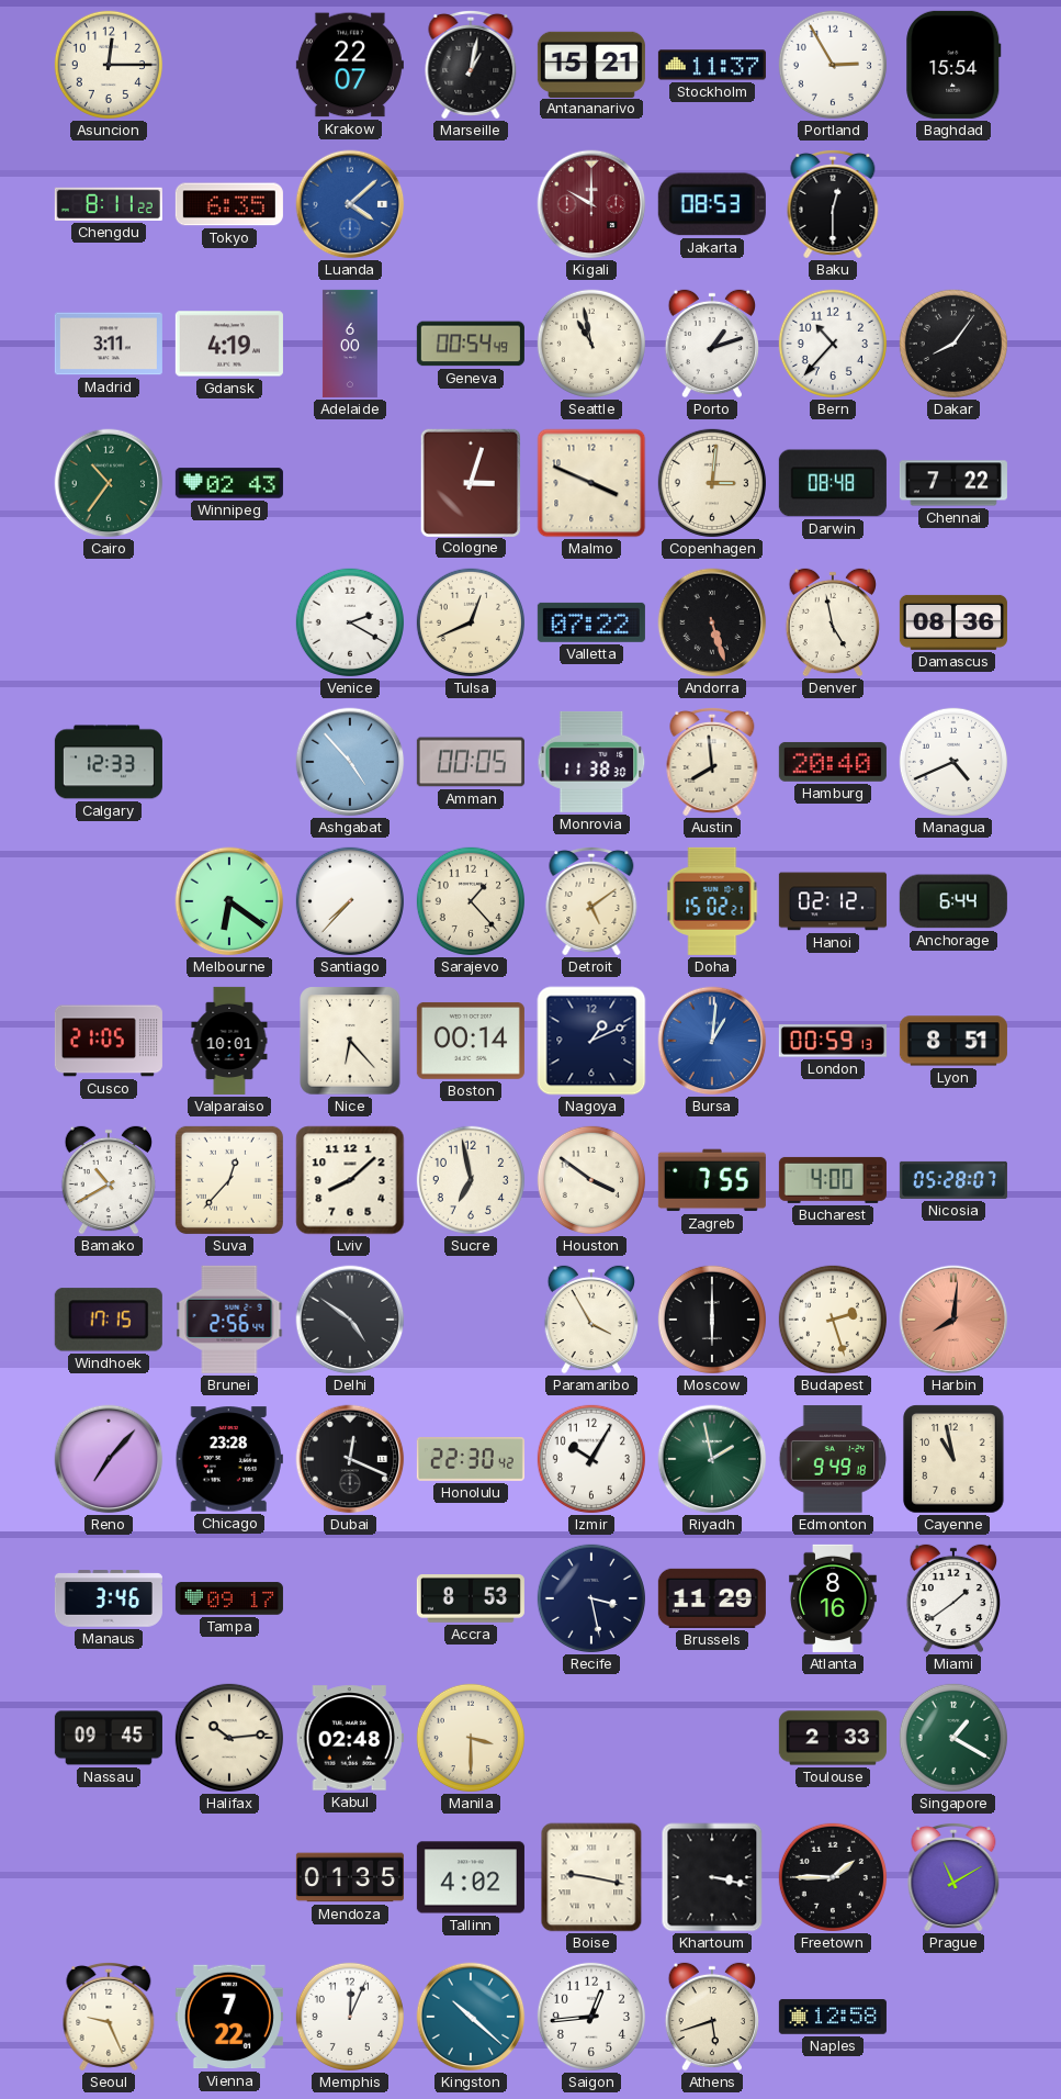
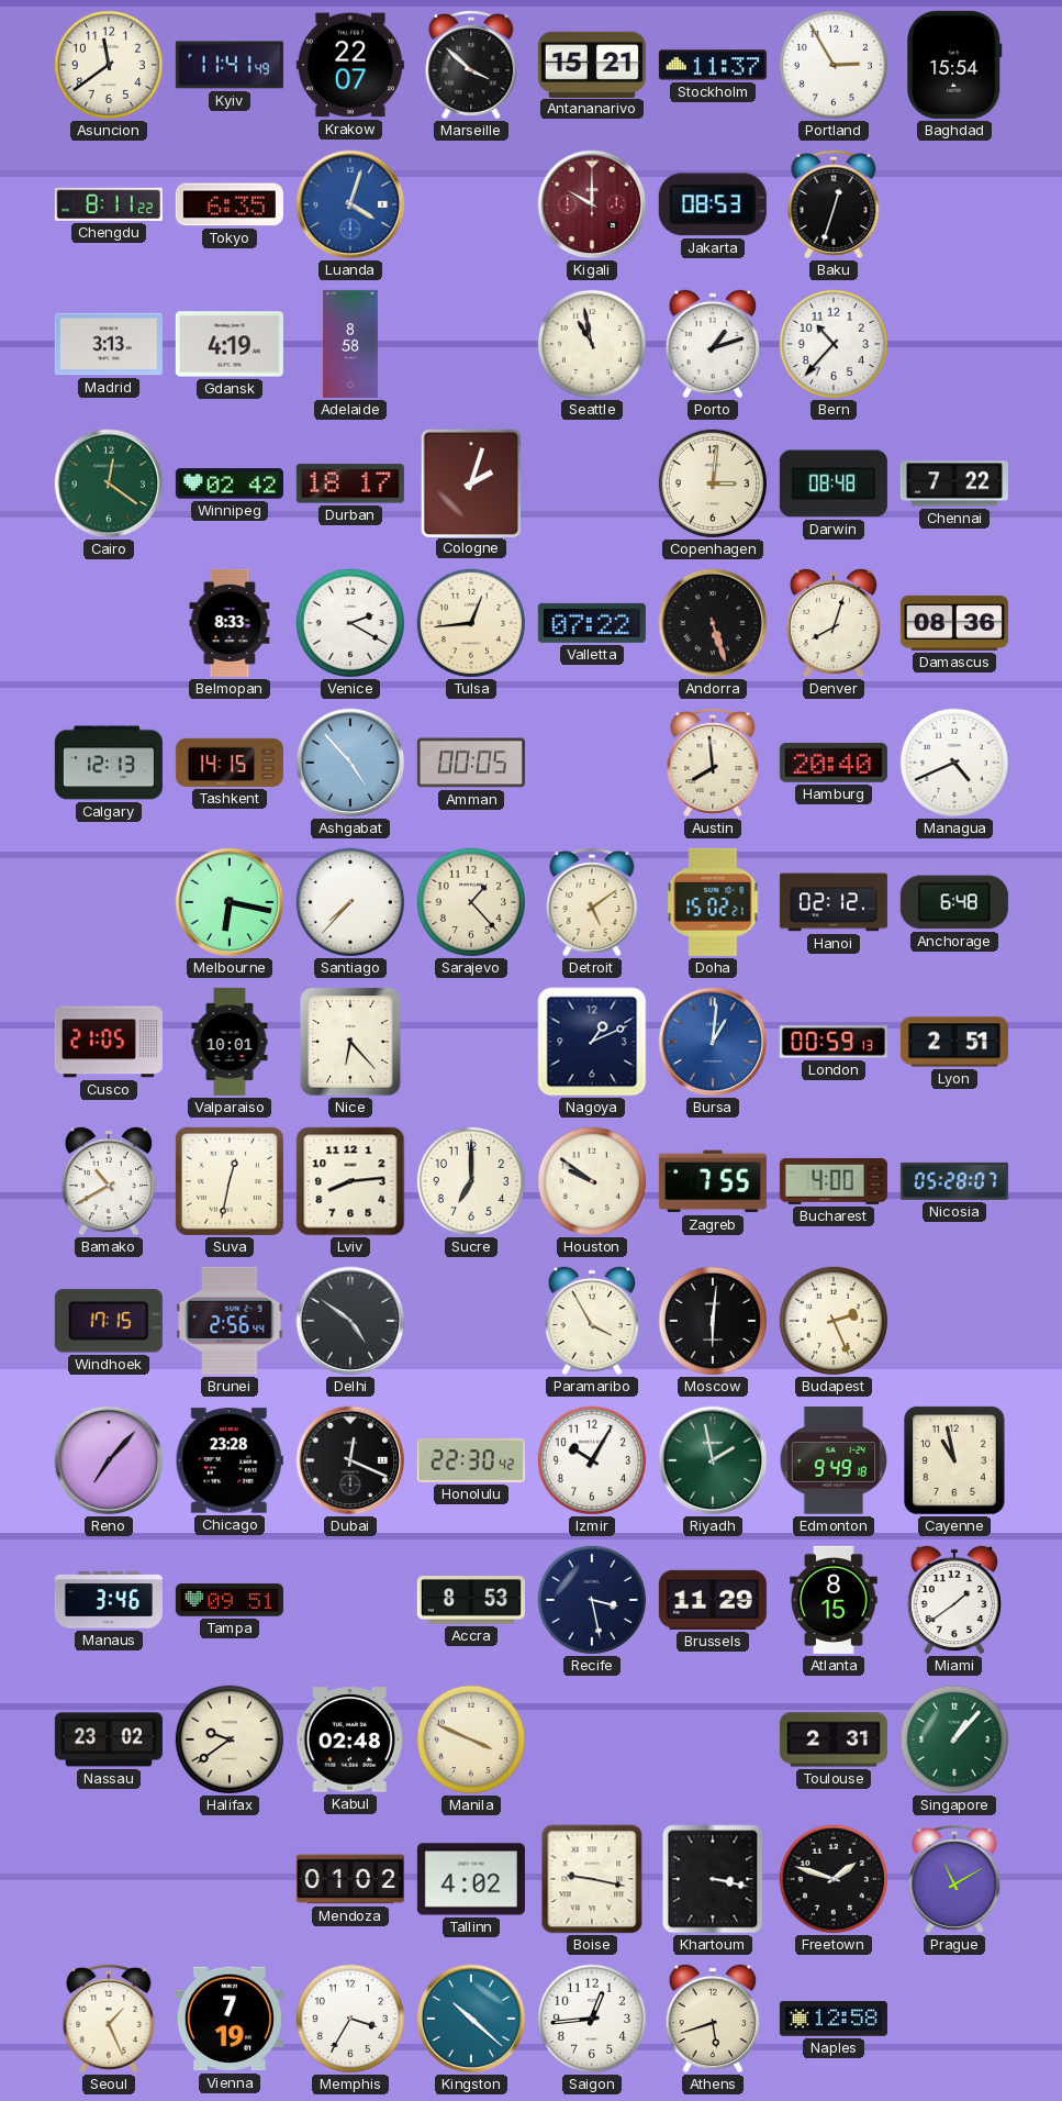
Asuncion: 12:15 -> 11:39
Kyiv: none -> 11:41
Marseille: 1:02 -> 3:52
Luanda: 4:08 -> 4:03
Baku: 12:30 -> 12:33
Madrid: 3:11 -> 3:13
Adelaide: 6:00 -> 8:58
Geneva: 00:54 -> none
Dakar: 8:06 -> none
Cairo: 10:36 -> 12:21
Winnipeg: 02:43 -> 02:42
Durban: none -> 18:17
Cologne: 3:03 -> 2:03
Malmo: 3:49 -> none
Belmopan: none -> 8:33
Tulsa: 12:41 -> 12:44
Denver: 4:58 -> 8:03
Calgary: 12:33 -> 12:13
Tashkent: none -> 14:15
Monrovia: 11:38 -> none
Melbourne: 6:21 -> 6:17
Anchorage: 6:44 -> 6:48
Boston: 00:14 -> none
Lyon: 8:51 -> 2:51
Suva: 12:37 -> 12:32
Lviv: 8:08 -> 8:14
Sucre: 6:58 -> 7:00
Houston: 3:51 -> 9:51
Moscow: 6:00 -> 6:01
Budapest: 2:27 -> 2:26
Harbin: 8:01 -> none
Tampa: 09:17 -> 09:51
Atlanta: 8:16 -> 8:15
Nassau: 09:45 -> 23:02
Halifax: 10:14 -> 9:39
Manila: 3:30 -> 3:49
Toulouse: 2:33 -> 2:31
Singapore: 1:20 -> 1:07
Mendoza: 01:35 -> 01:02
Freetown: 1:45 -> 1:48
Seoul: 9:26 -> 1:26
Vienna: 7:22 -> 7:19
Memphis: 12:04 -> 3:35
